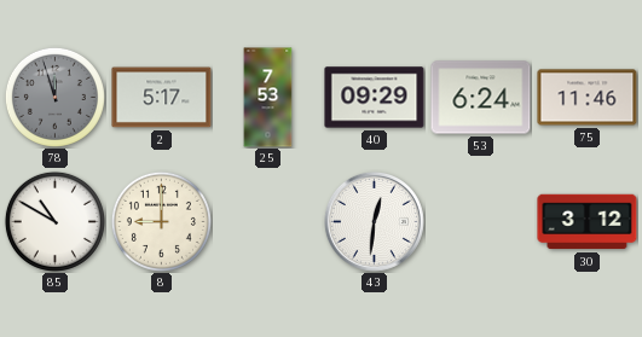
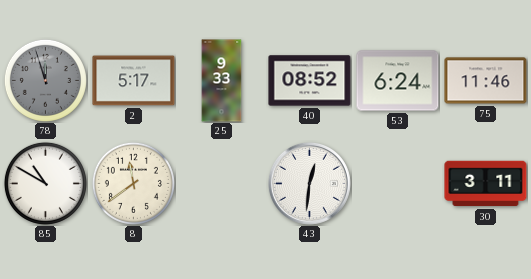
25: 7:53 -> 9:33
40: 09:29 -> 08:52
8: 9:00 -> 11:39
30: 3:12 -> 3:11
